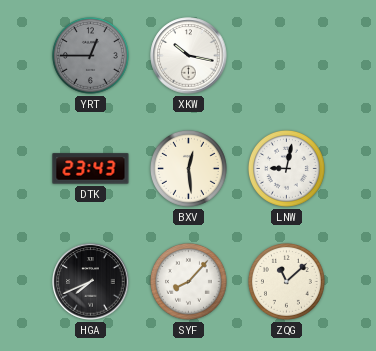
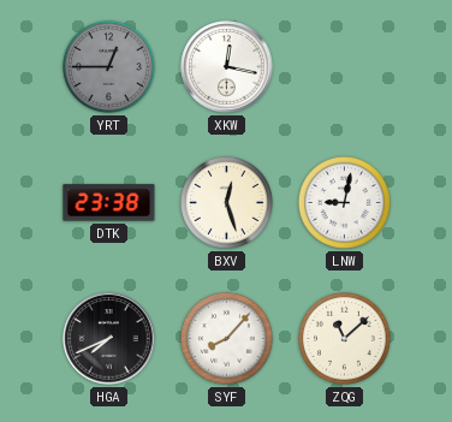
XKW: 10:17 -> 12:17
DTK: 23:43 -> 23:38
BXV: 12:29 -> 12:27
